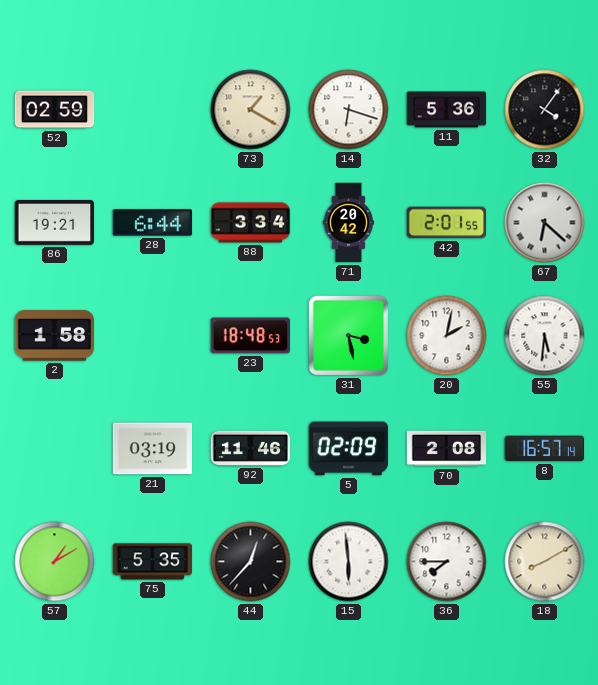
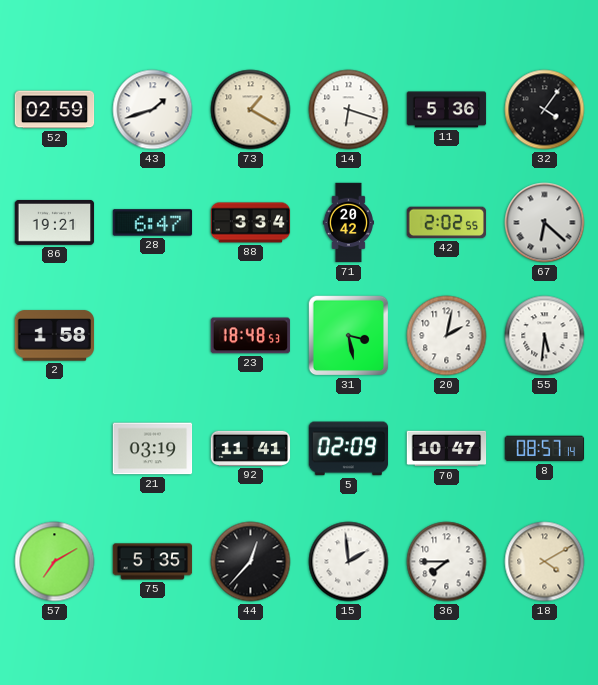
43: none -> 1:42
28: 6:44 -> 6:47
42: 2:01 -> 2:02
92: 11:46 -> 11:41
70: 2:08 -> 10:47
8: 16:57 -> 08:57
57: 1:10 -> 7:10
15: 5:59 -> 1:59
18: 8:10 -> 4:10
